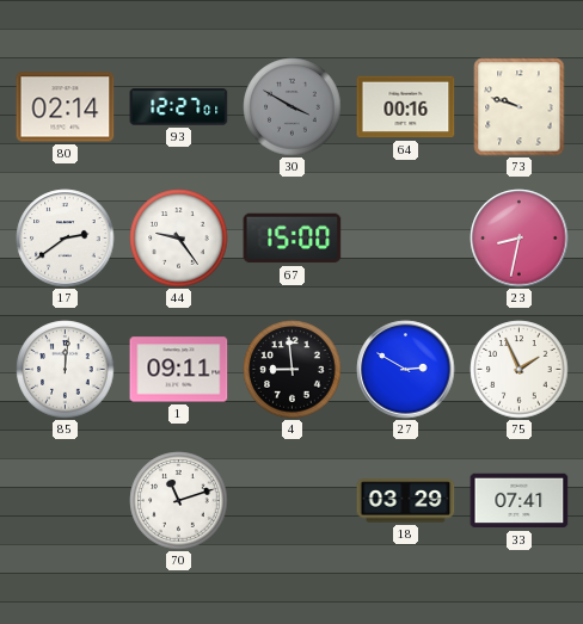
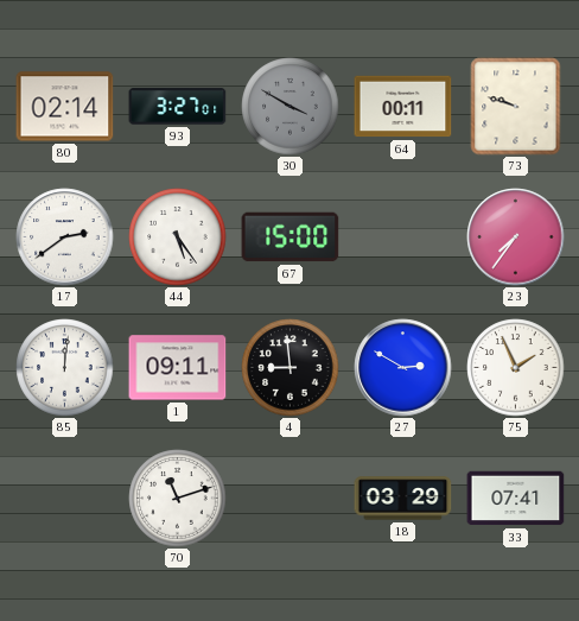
93: 12:27 -> 3:27
64: 00:16 -> 00:11
44: 9:24 -> 5:24
23: 8:32 -> 7:36
